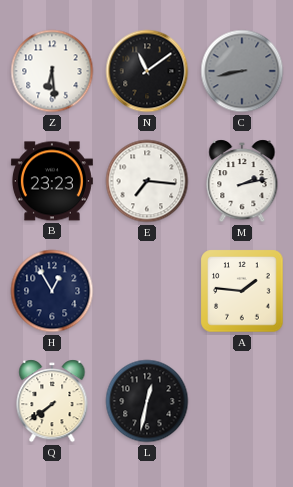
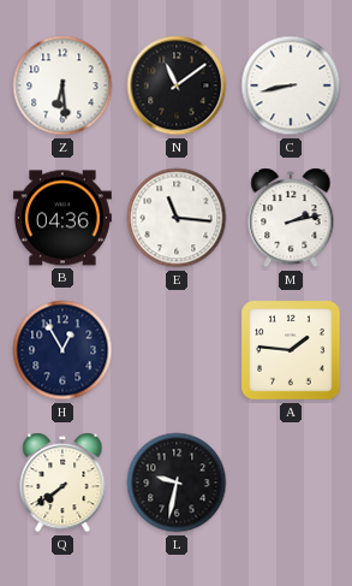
C dial: grey -> white
B: 23:23 -> 04:36
E: 7:16 -> 11:16
L: 12:32 -> 9:32
